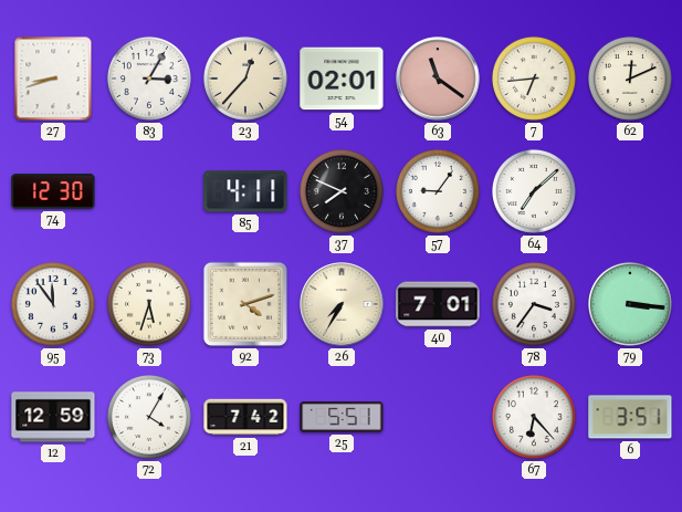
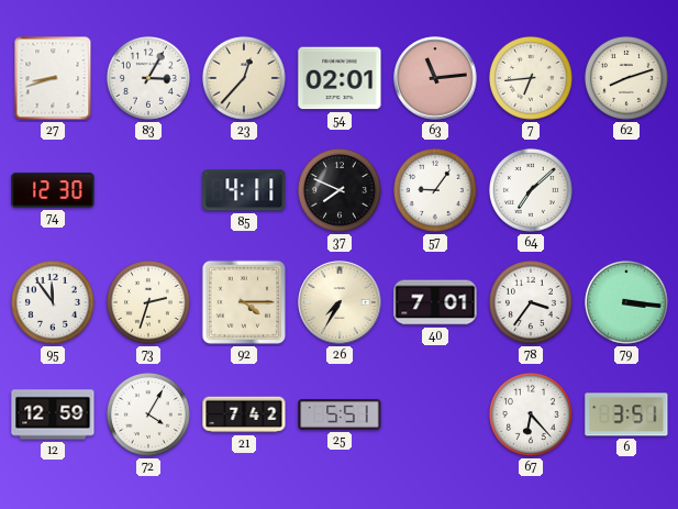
63: 11:21 -> 11:14
62: 12:11 -> 8:12
73: 5:33 -> 2:33
92: 4:12 -> 4:15
